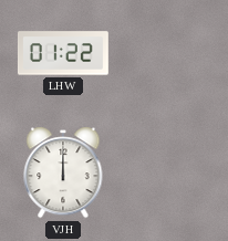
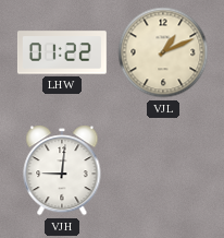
VJL: none -> 1:11
VJH: 12:00 -> 9:01
